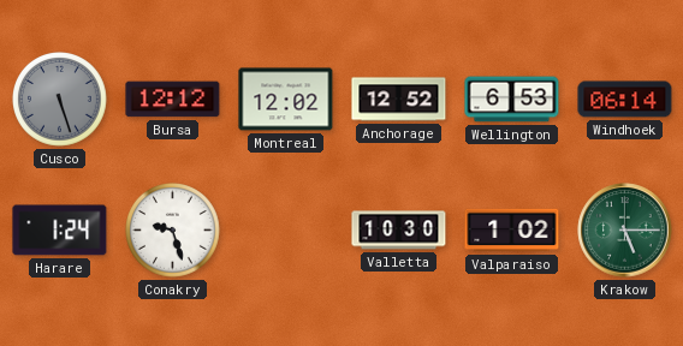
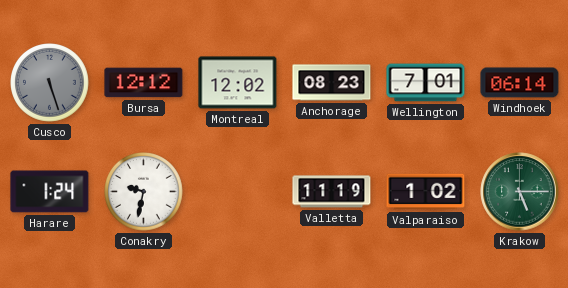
Anchorage: 12:52 -> 08:23
Wellington: 6:53 -> 7:01
Conakry: 9:27 -> 9:32
Valletta: 10:30 -> 11:19
